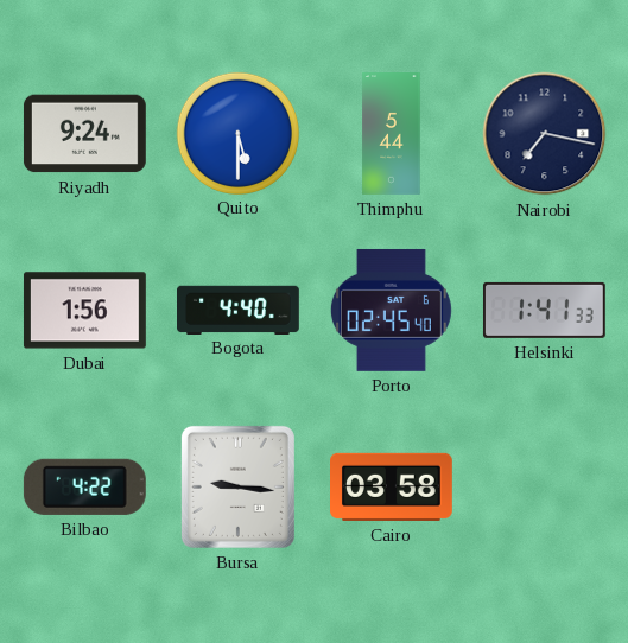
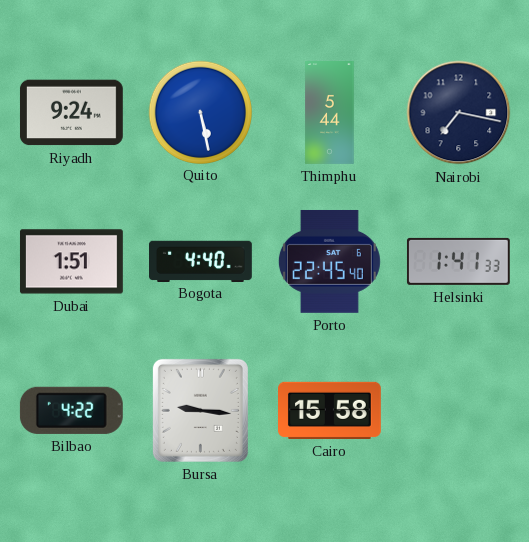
Quito: 5:30 -> 5:28
Dubai: 1:56 -> 1:51
Porto: 02:45 -> 22:45
Cairo: 03:58 -> 15:58
